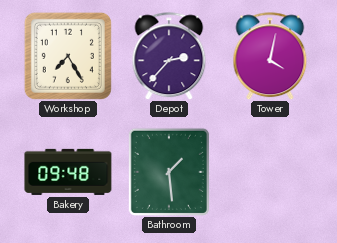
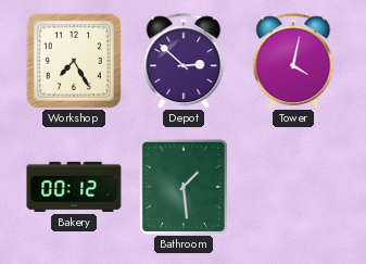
Depot: 2:37 -> 2:52
Bakery: 09:48 -> 00:12
